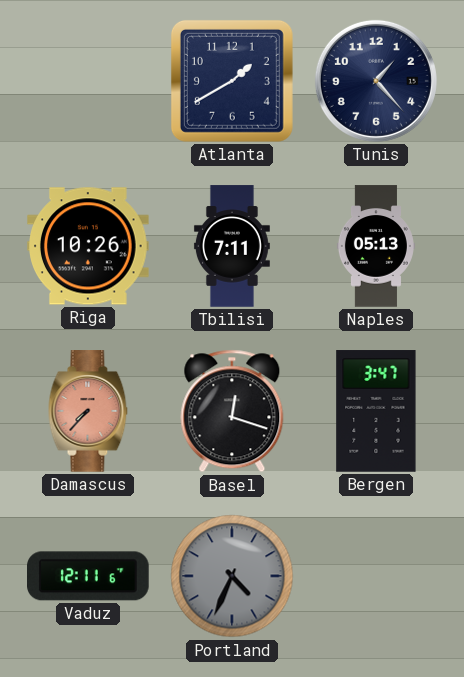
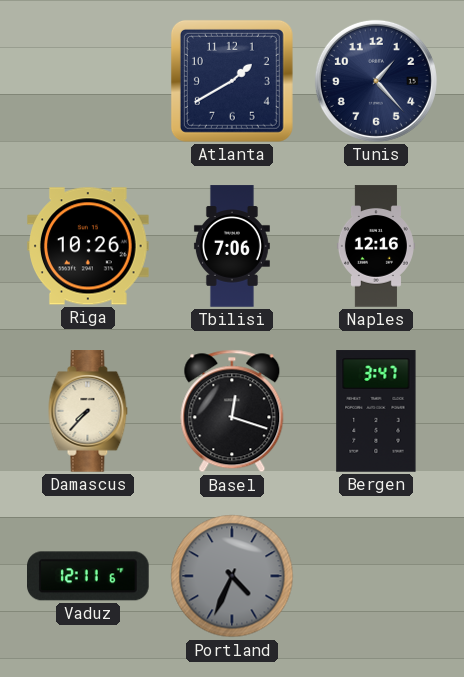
Tbilisi: 7:11 -> 7:06
Naples: 05:13 -> 12:16
Damascus dial: salmon -> cream
